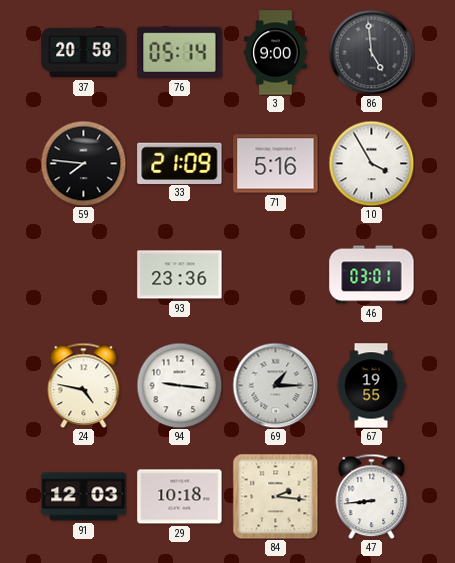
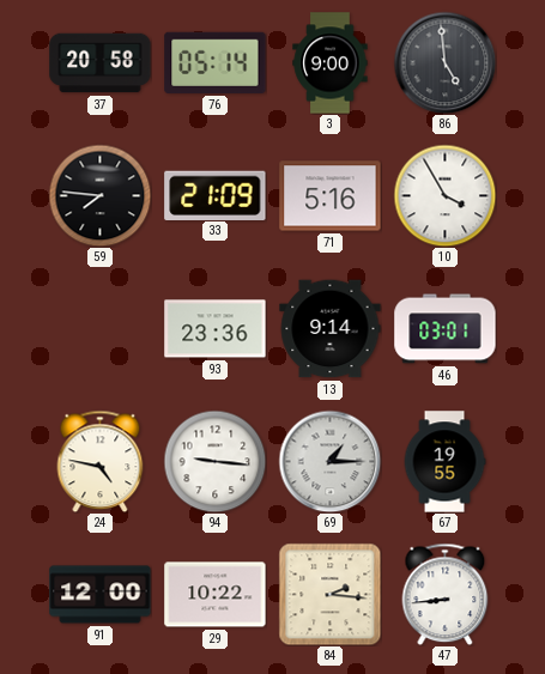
13: none -> 9:14
91: 12:03 -> 12:00
29: 10:18 -> 10:22
